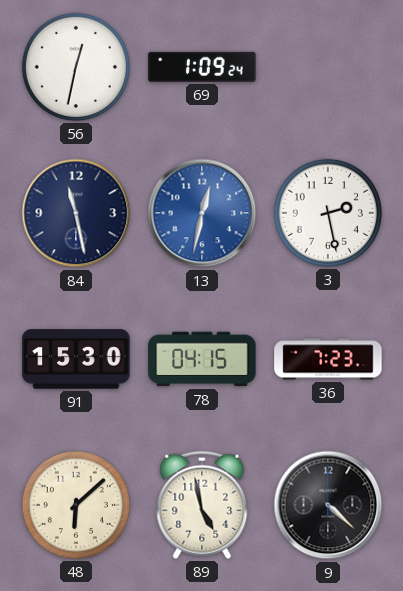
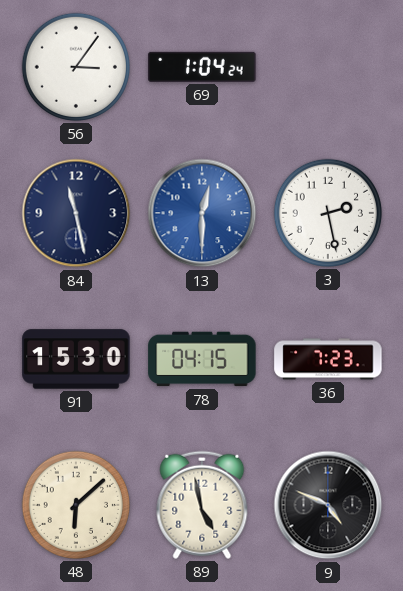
56: 12:32 -> 3:06
69: 1:09 -> 1:04
13: 12:32 -> 12:30
9: 4:22 -> 4:49
